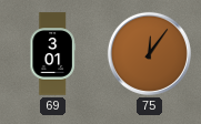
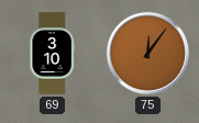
69: 3:01 -> 3:10
